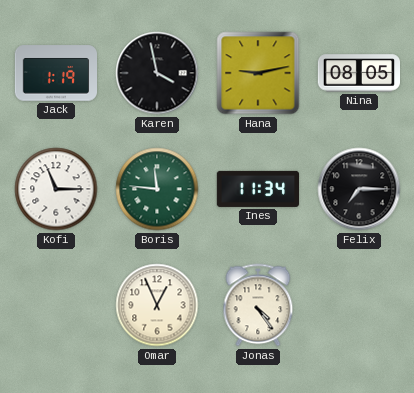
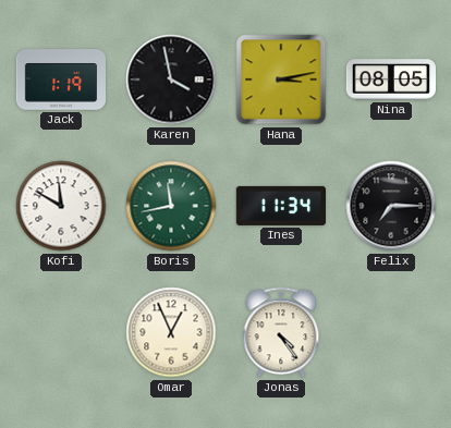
Hana: 9:13 -> 3:13
Kofi: 11:15 -> 11:50
Boris: 11:46 -> 11:43
